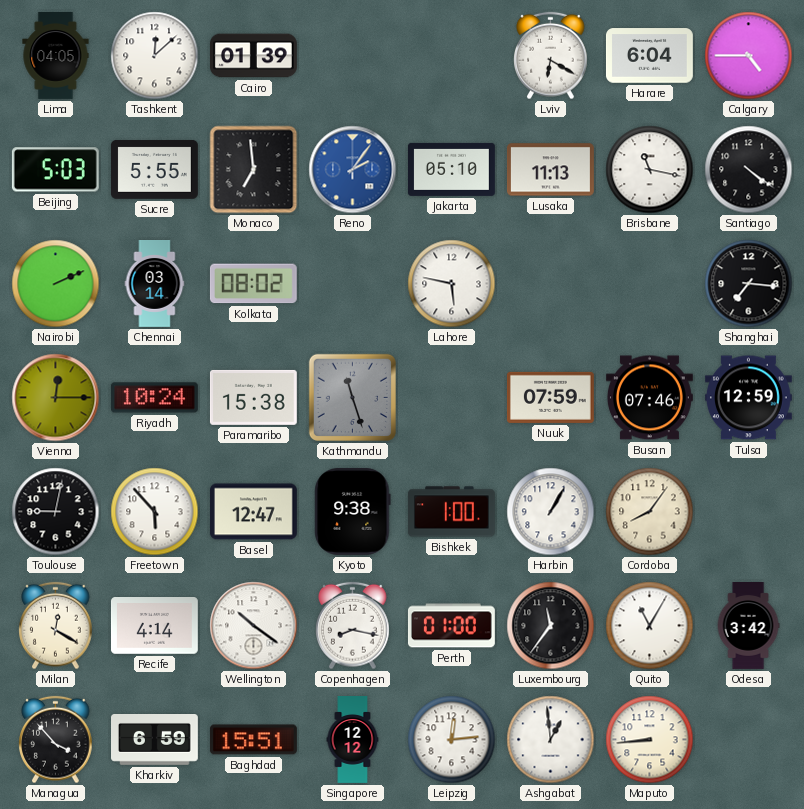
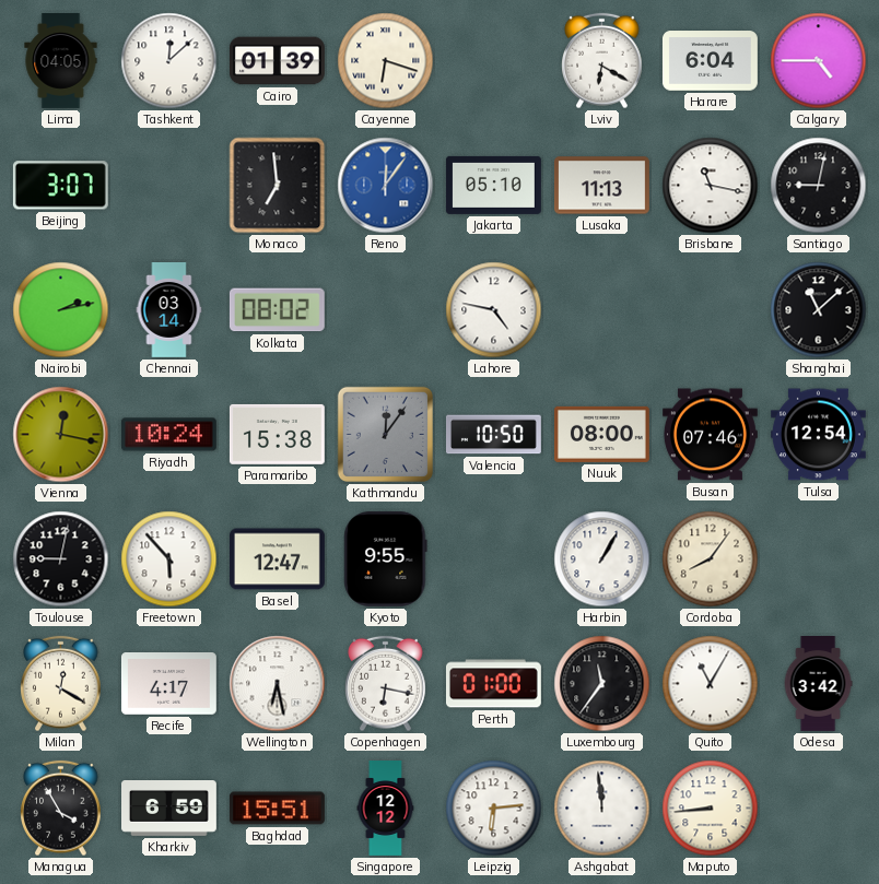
Cayenne: none -> 6:18
Beijing: 5:03 -> 3:07
Sucre: 5:55 -> none
Reno: 2:06 -> 12:06
Santiago: 4:21 -> 9:02
Nairobi: 2:11 -> 2:13
Lahore: 5:47 -> 4:47
Shanghai: 7:16 -> 11:08
Vienna: 12:15 -> 12:17
Kathmandu: 11:27 -> 12:06
Valencia: none -> 10:50
Nuuk: 07:59 -> 08:00
Tulsa: 12:59 -> 12:54
Kyoto: 9:38 -> 9:55
Bishkek: 1:00 -> none
Recife: 4:14 -> 4:17
Wellington: 10:21 -> 6:28
Copenhagen: 8:17 -> 6:17
Managua: 3:53 -> 3:55
Leipzig: 12:14 -> 6:14
Ashgabat: 12:59 -> 11:59
